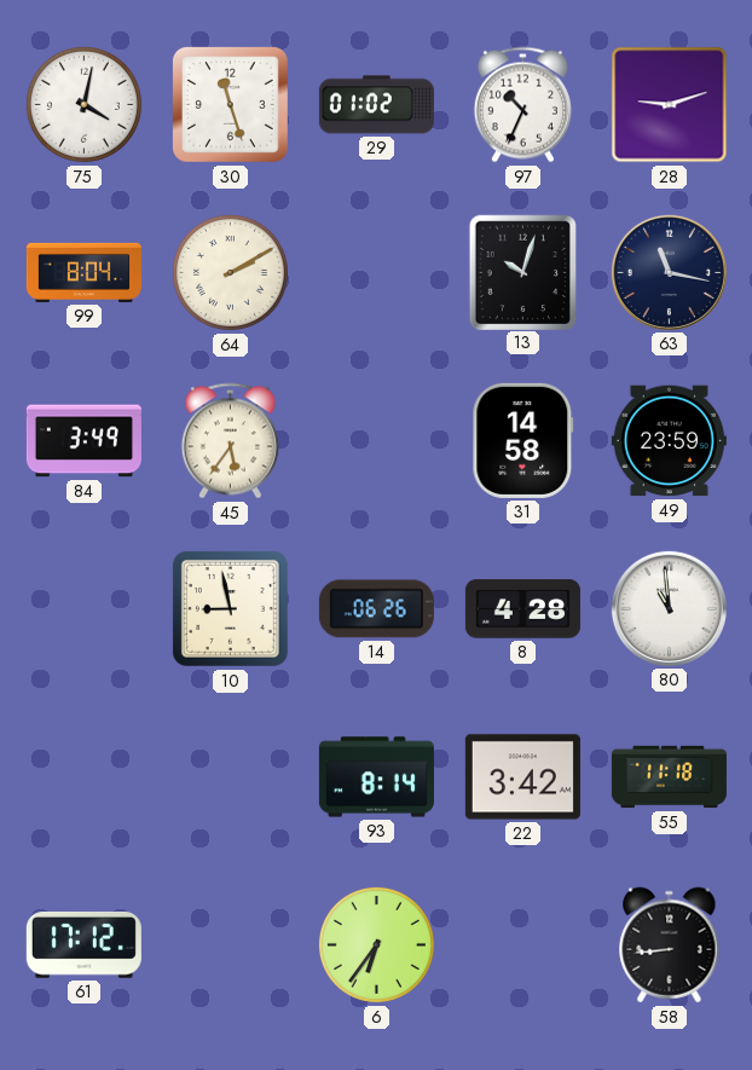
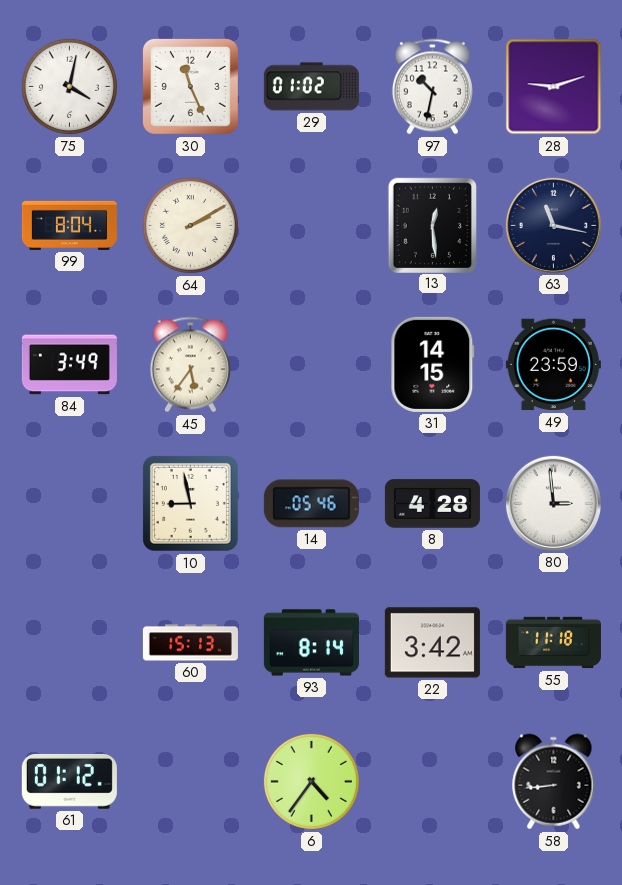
30: 11:27 -> 11:26
97: 10:34 -> 10:32
13: 10:03 -> 12:29
31: 14:58 -> 14:15
14: 06:26 -> 05:46
80: 10:59 -> 2:59
60: none -> 15:13
61: 17:12 -> 01:12
6: 6:36 -> 4:36
